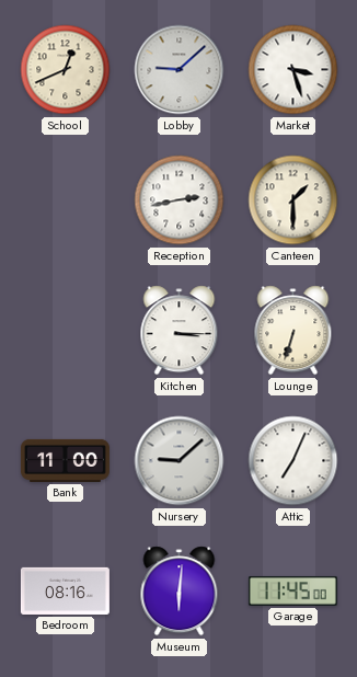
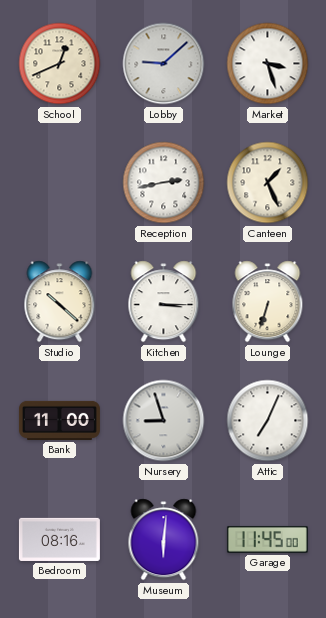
Canteen: 1:30 -> 1:26
Studio: none -> 10:22
Nursery: 9:08 -> 8:57
